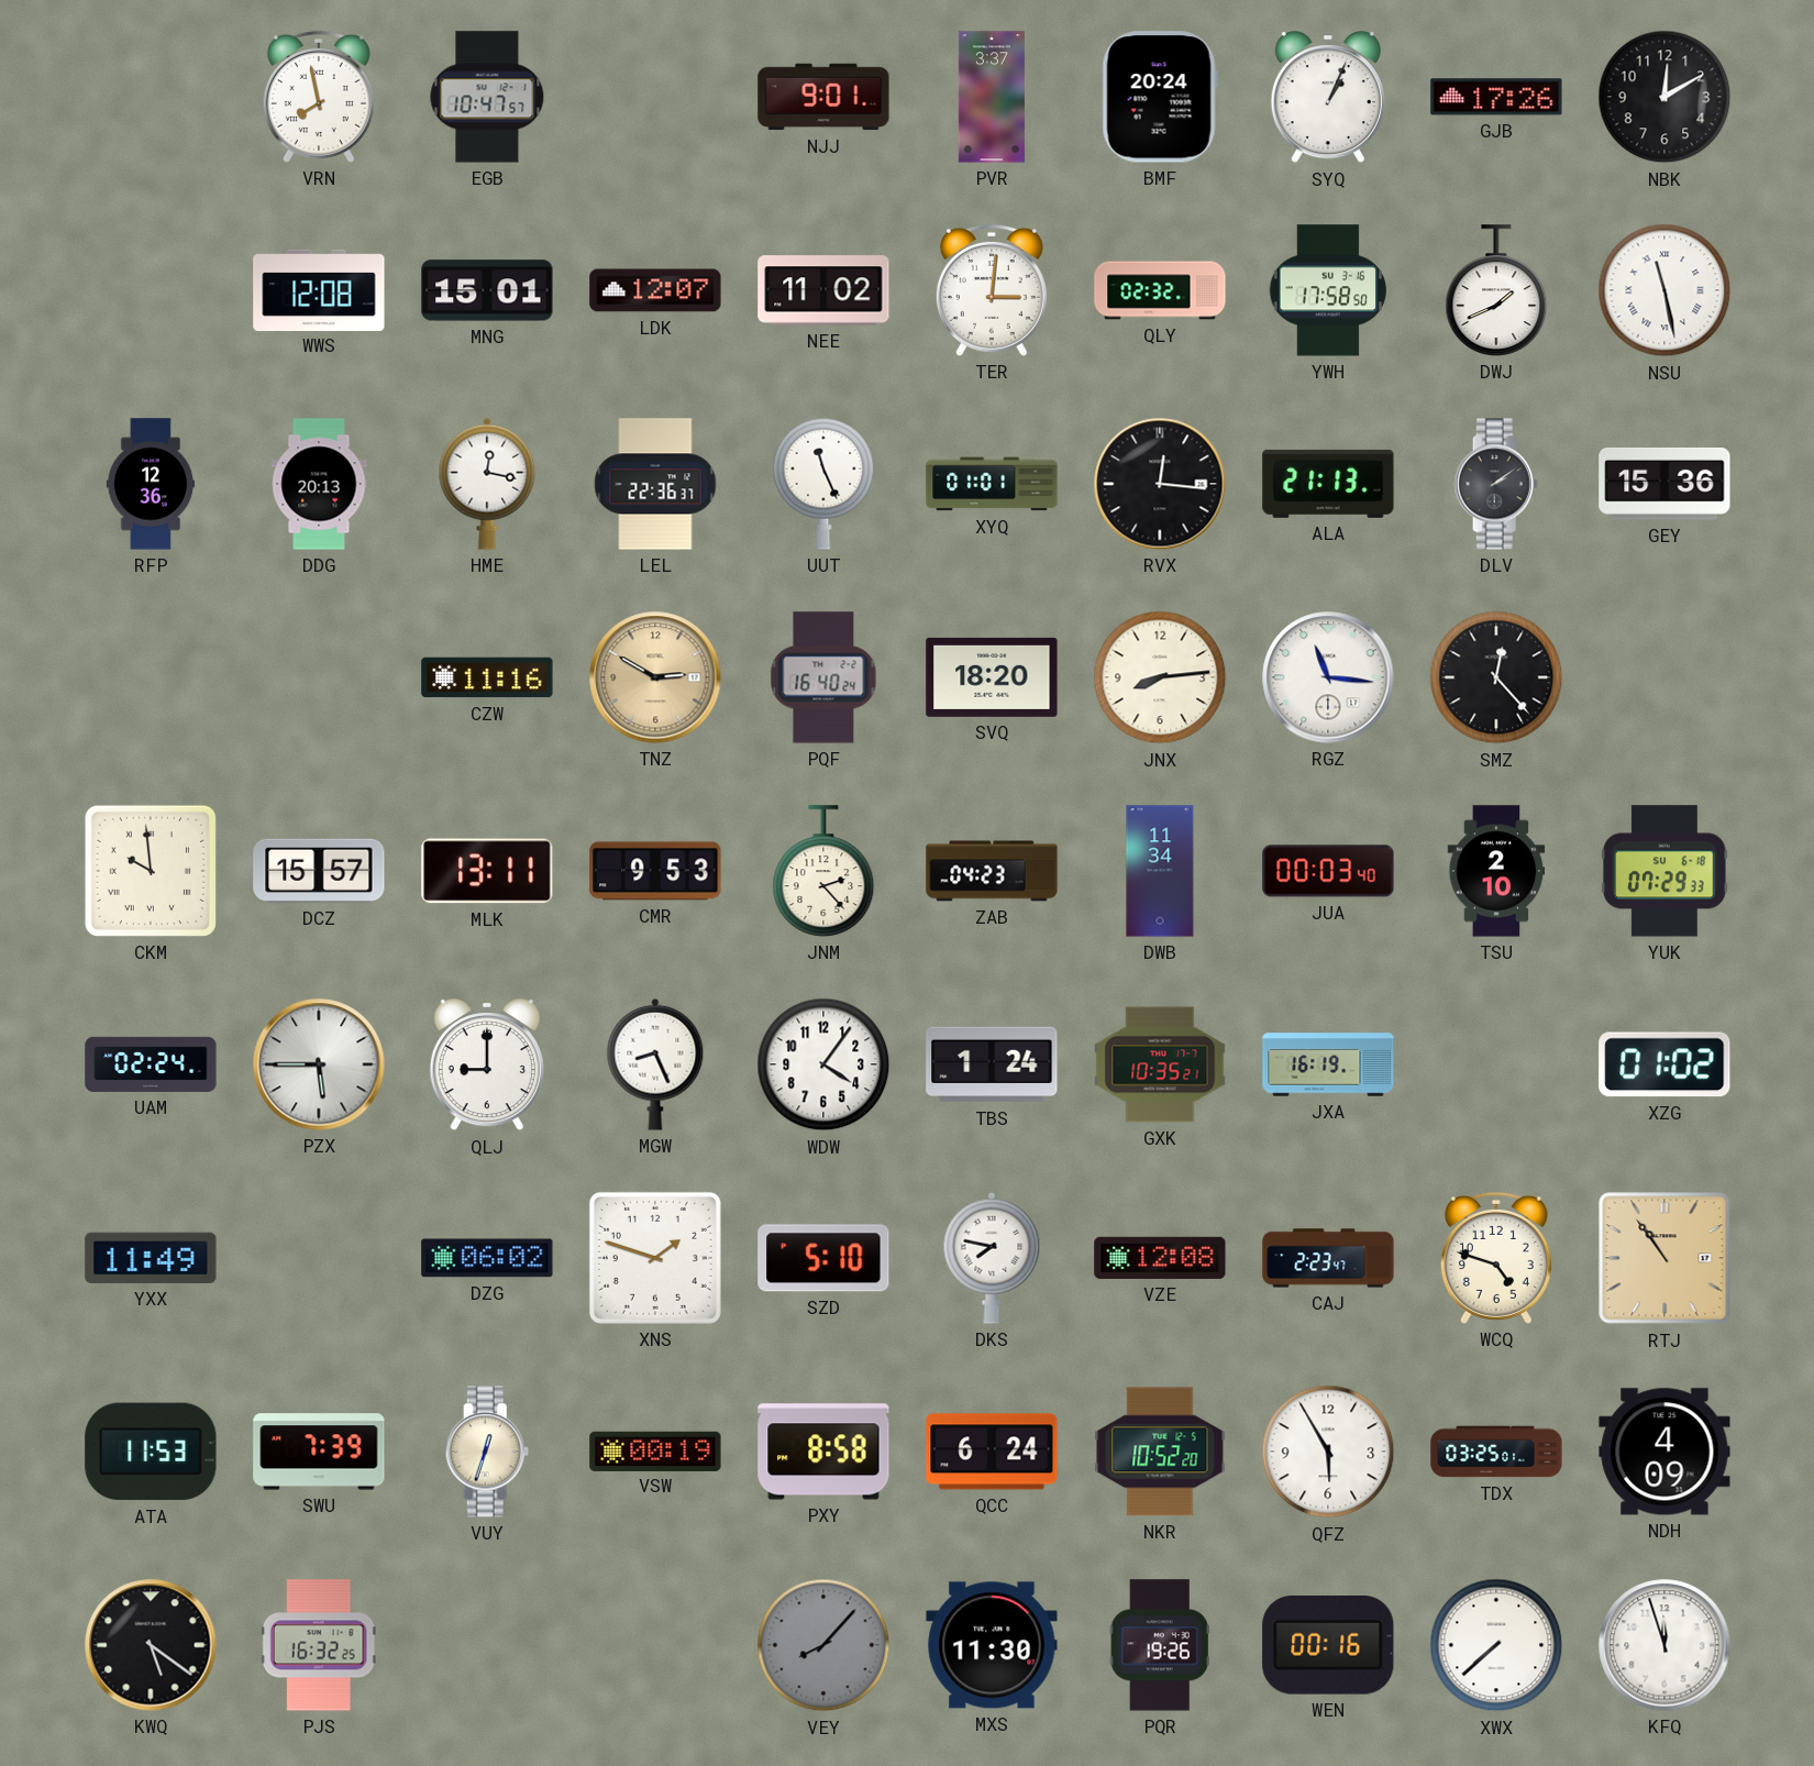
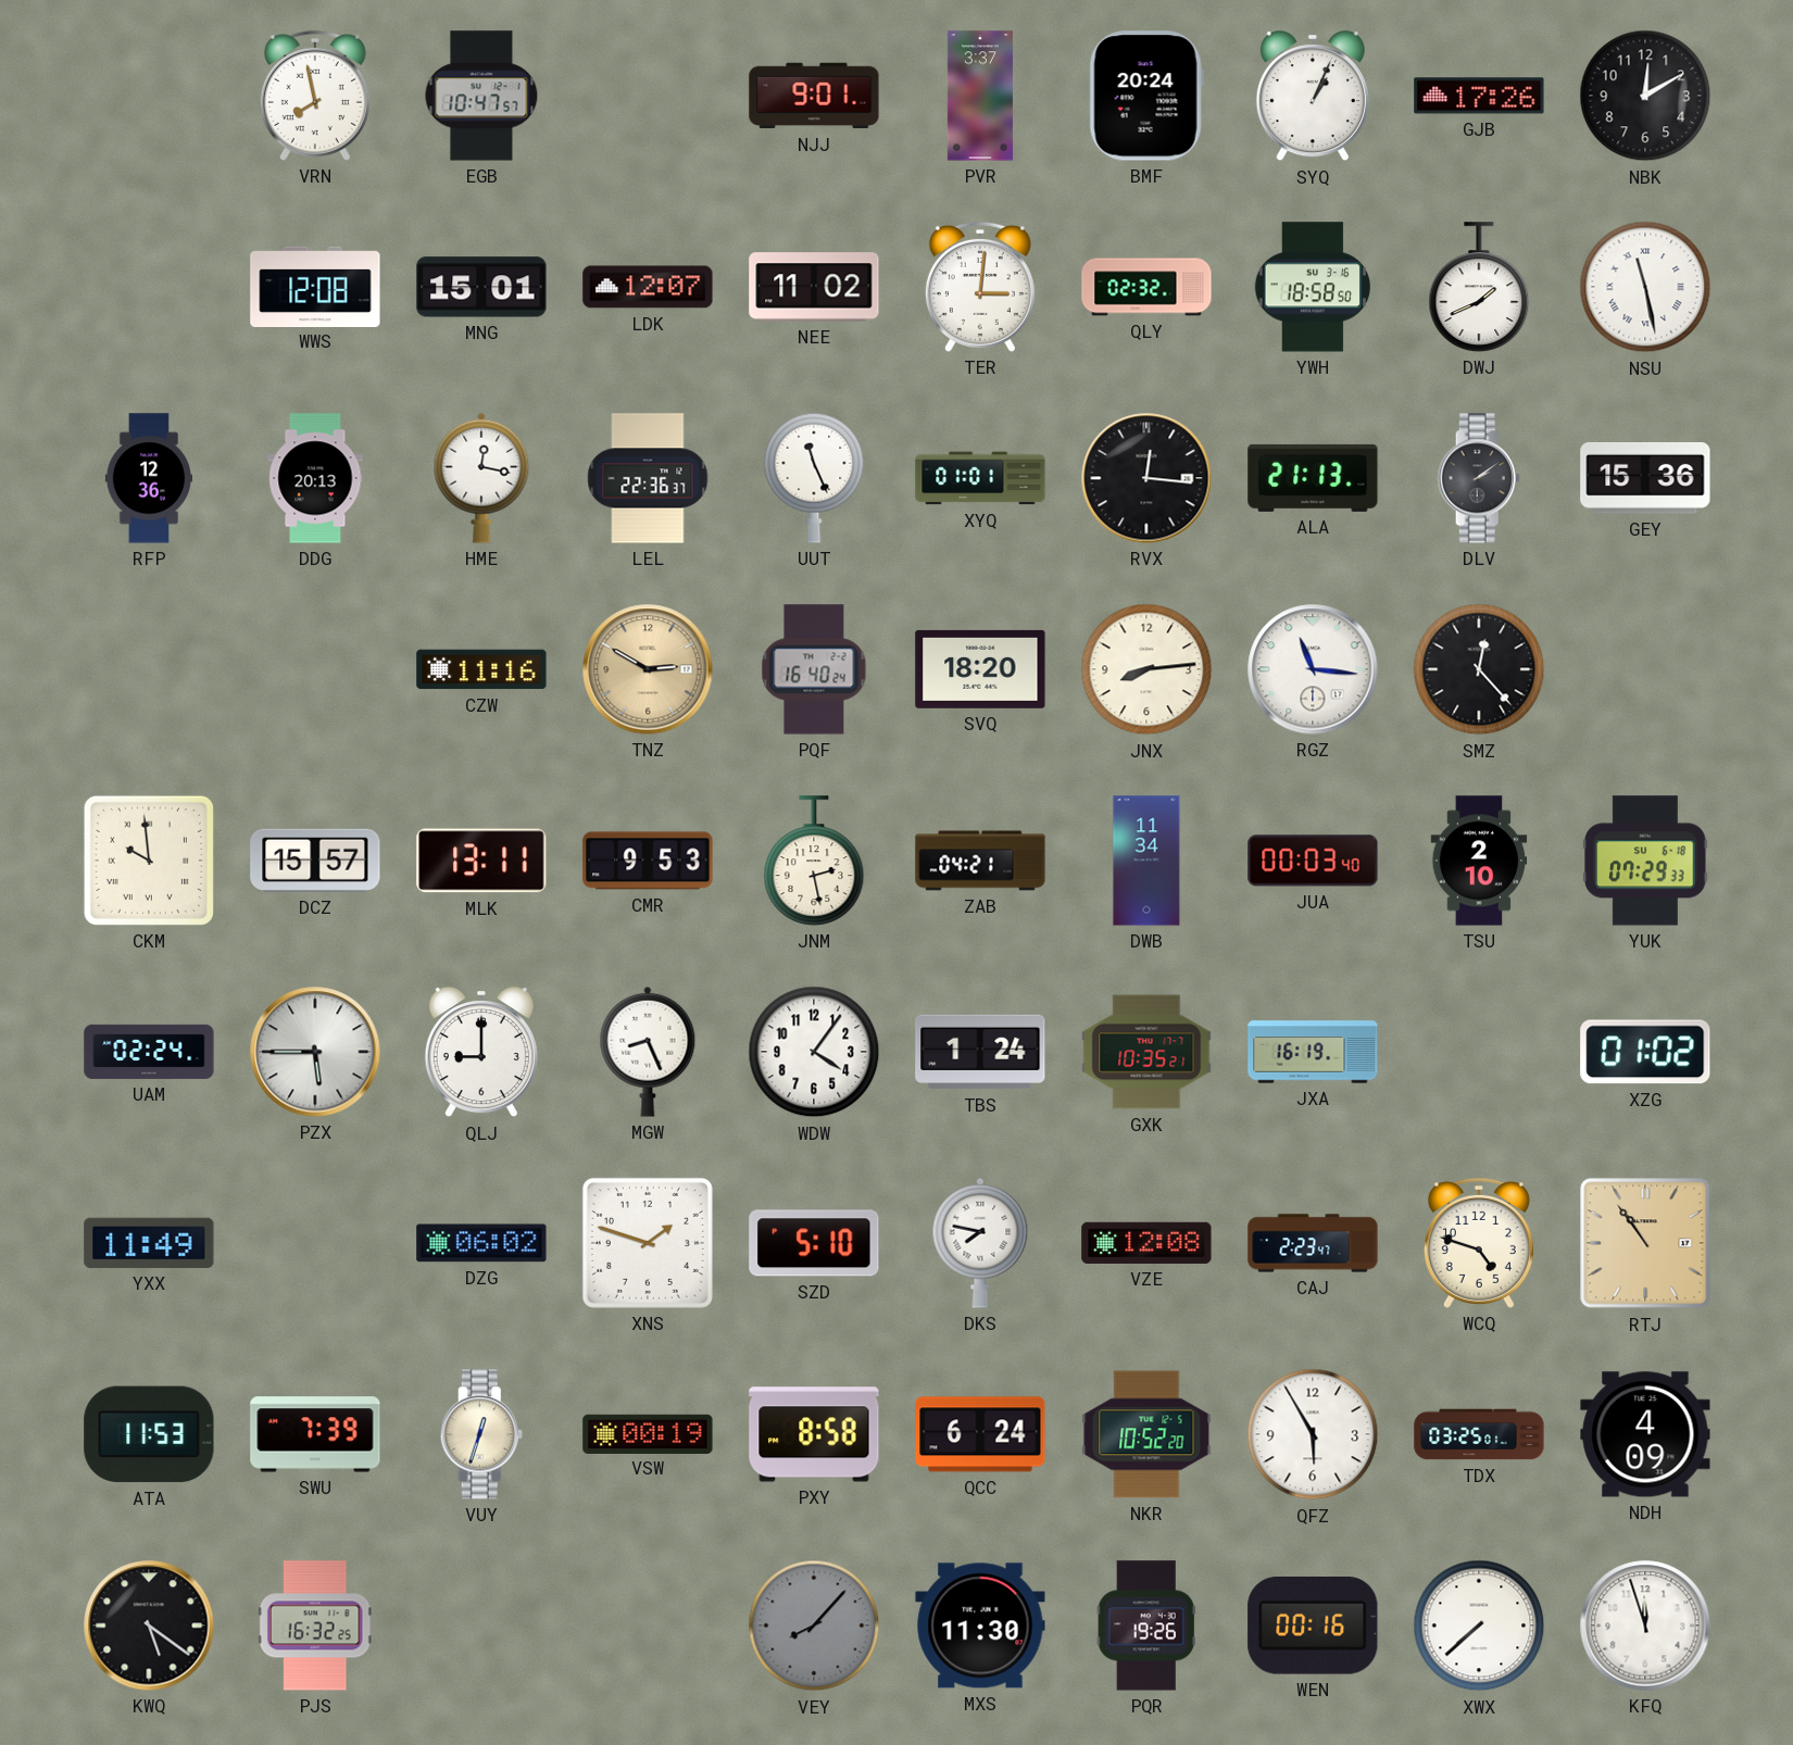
YWH: 17:58 -> 18:58
JNM: 2:23 -> 2:28
ZAB: 04:23 -> 04:21
